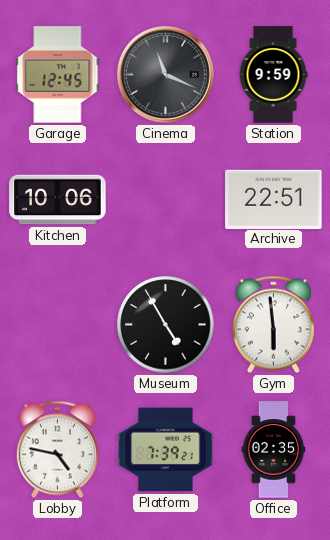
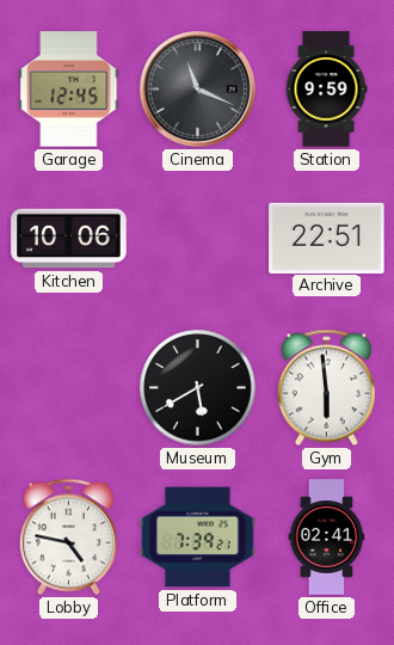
Museum: 4:55 -> 5:40
Office: 02:35 -> 02:41
